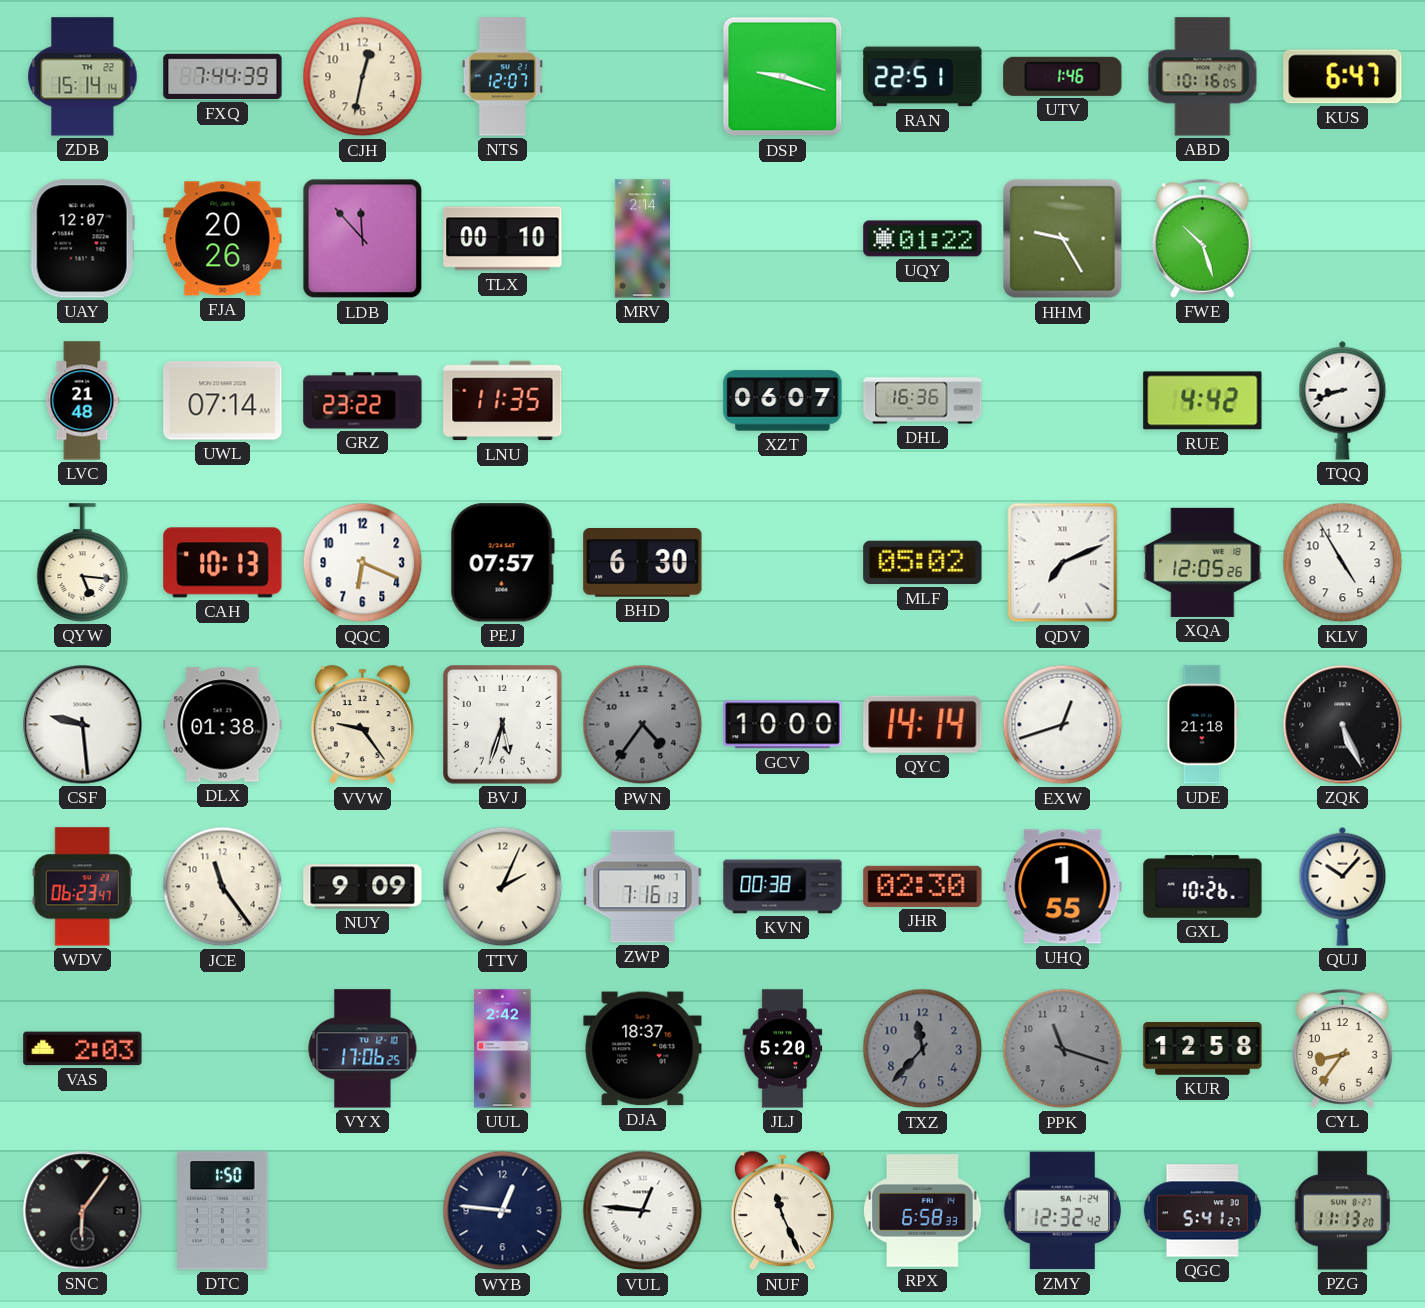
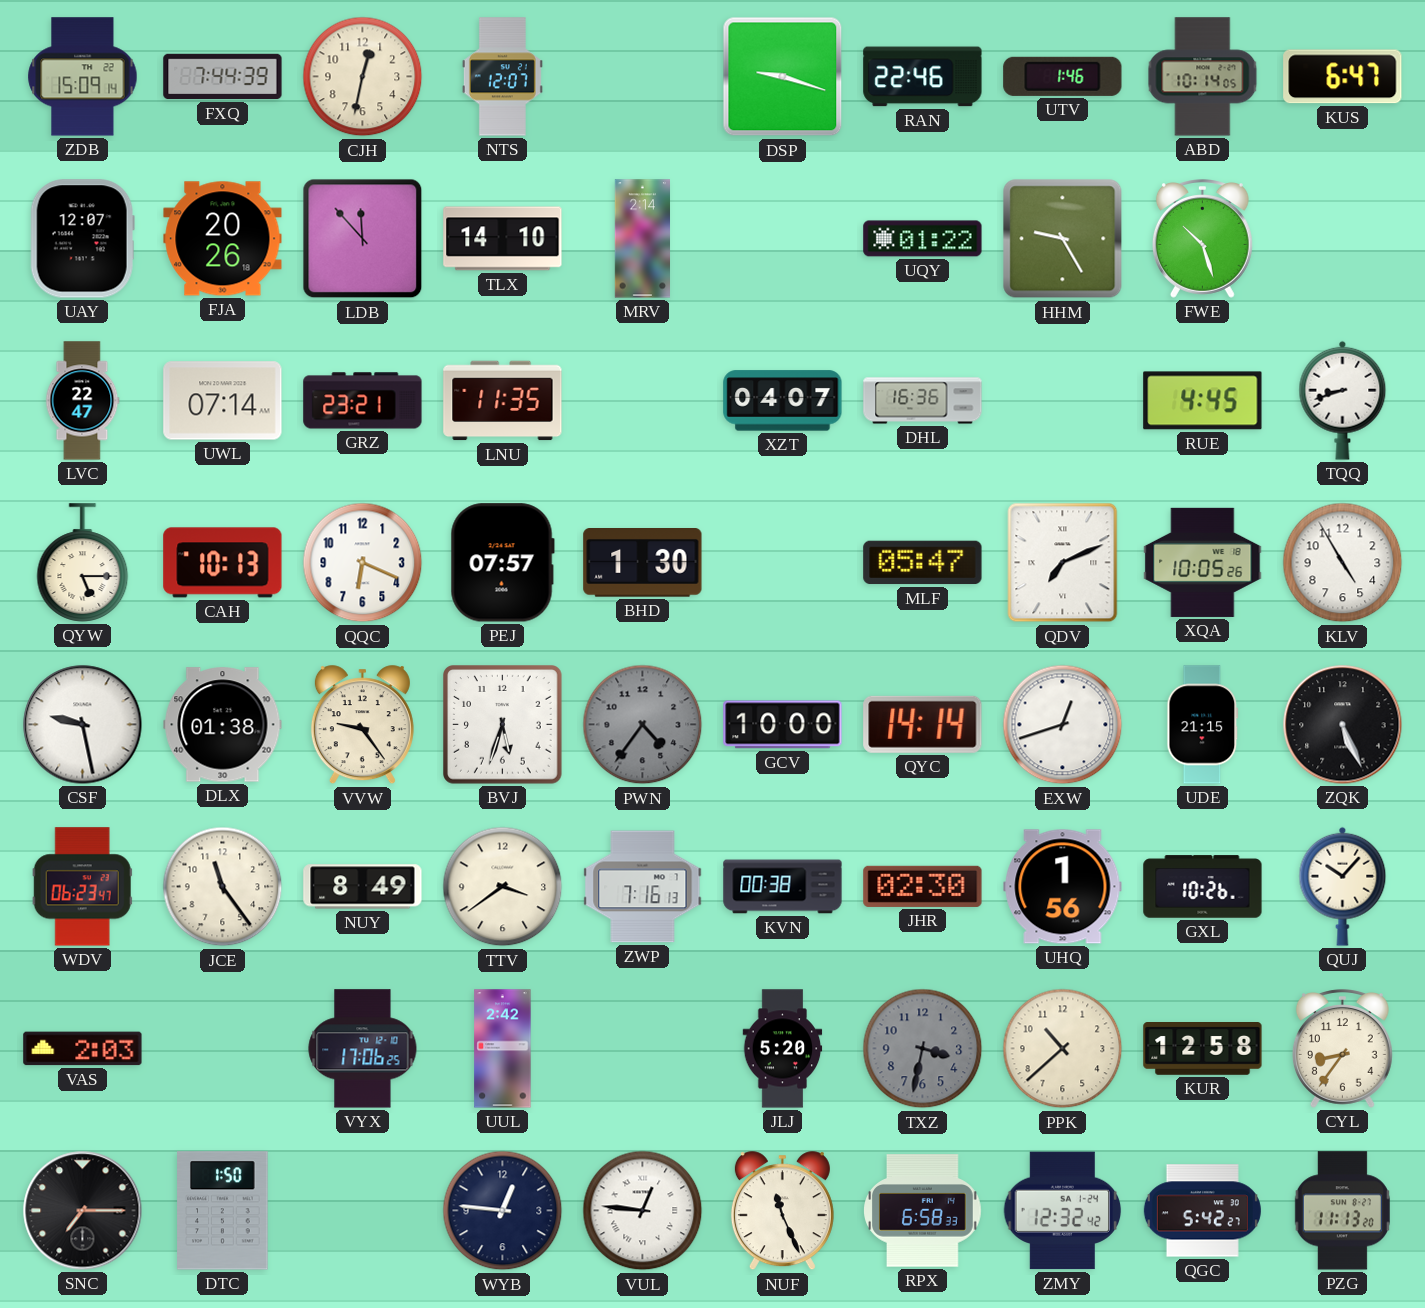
ZDB: 15:14 -> 15:09
RAN: 22:51 -> 22:46
ABD: 10:16 -> 10:14
TLX: 00:10 -> 14:10
LVC: 21:48 -> 22:47
GRZ: 23:22 -> 23:21
XZT: 06:07 -> 04:07
RUE: 4:42 -> 4:45
QYW: 5:16 -> 5:15
BHD: 6:30 -> 1:30
MLF: 05:02 -> 05:47
XQA: 12:05 -> 10:05
CSF: 9:29 -> 9:28
UDE: 21:18 -> 21:15
NUY: 9:09 -> 8:49
TTV: 2:04 -> 3:39
UHQ: 1:55 -> 1:56
DJA: 18:37 -> none
TXZ: 11:37 -> 3:32
PPK: 11:18 -> 10:38
PPK dial: grey -> cream
SNC: 6:06 -> 7:15
QGC: 5:41 -> 5:42
